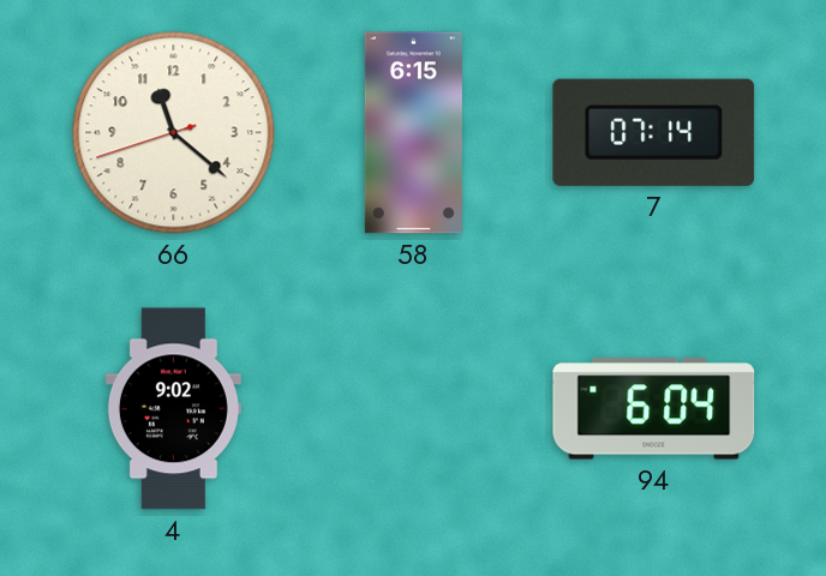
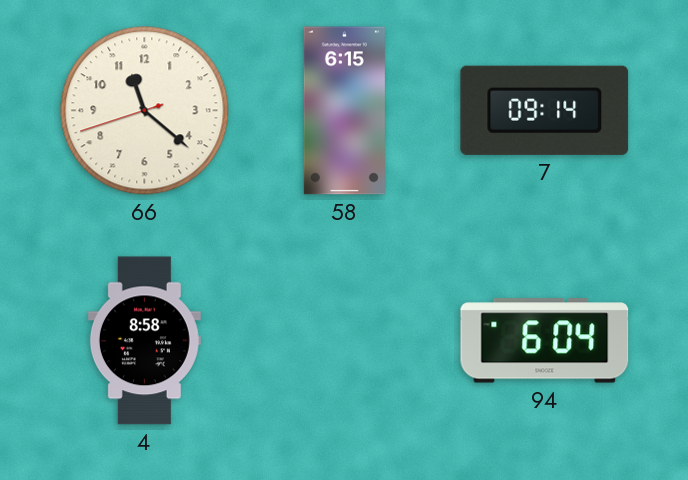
7: 07:14 -> 09:14
4: 9:02 -> 8:58
